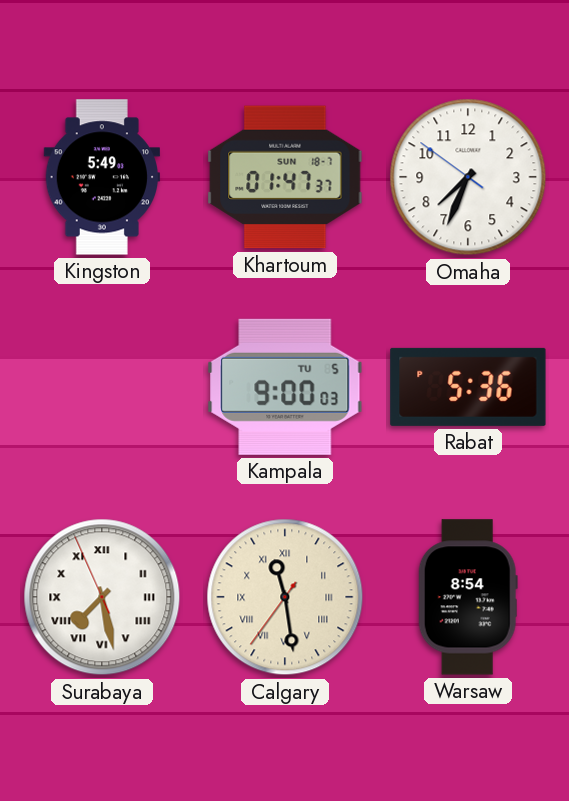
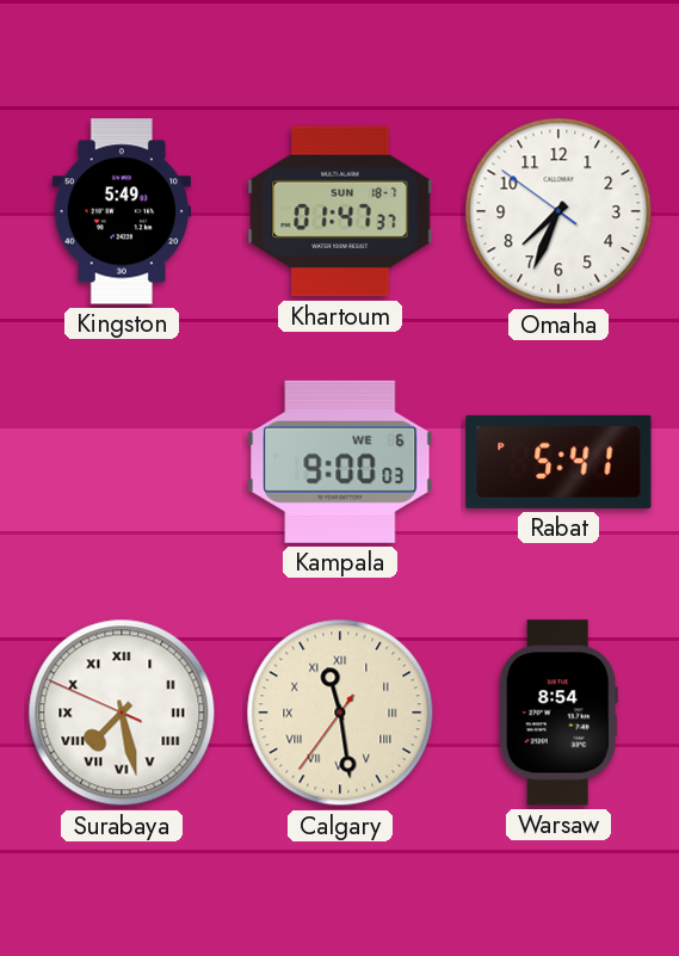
Kampala date: TU 5 -> WE 6
Rabat: 5:36 -> 5:41
Surabaya: 7:27:56 -> 7:27:49
